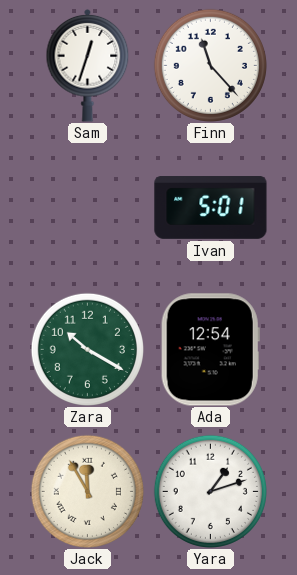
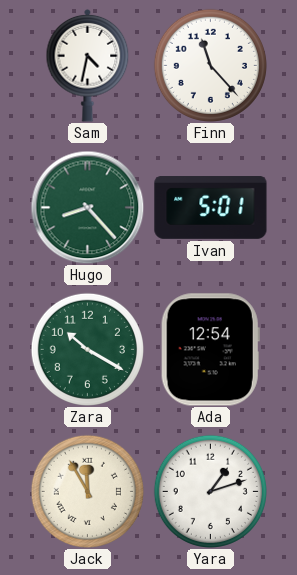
Sam: 12:33 -> 4:32
Hugo: none -> 8:23
